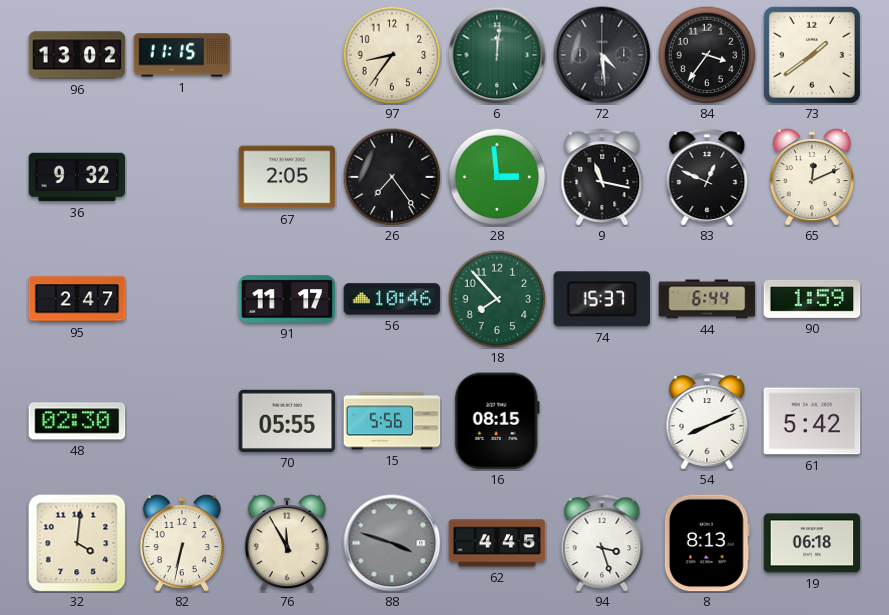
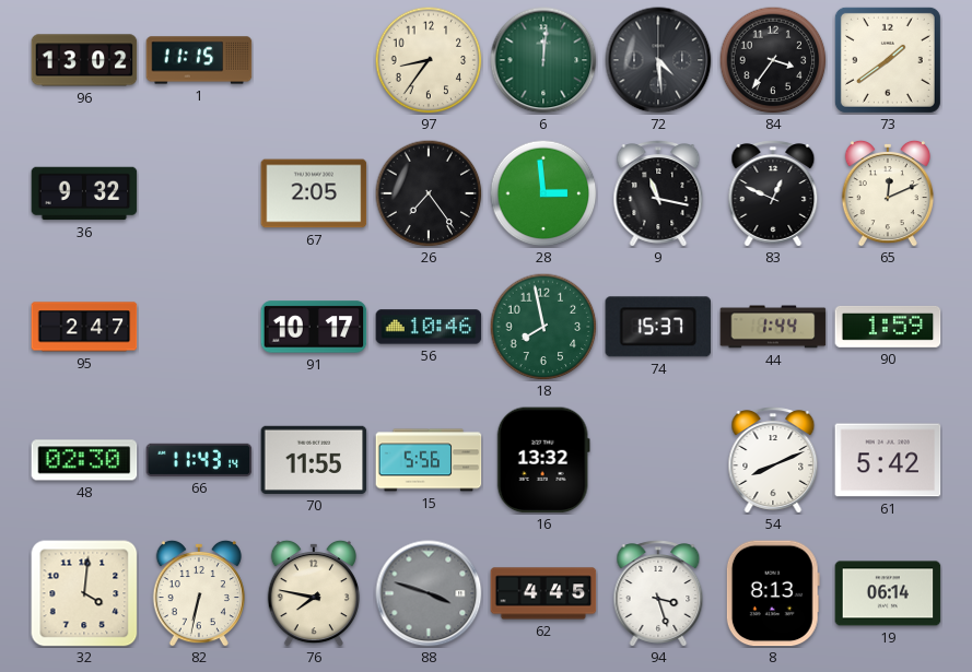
91: 11:17 -> 10:17
18: 7:53 -> 7:58
44: 6:44 -> 1:44
66: none -> 11:43
70: 05:55 -> 11:55
16: 08:15 -> 13:32
76: 11:55 -> 7:47
19: 06:18 -> 06:14
